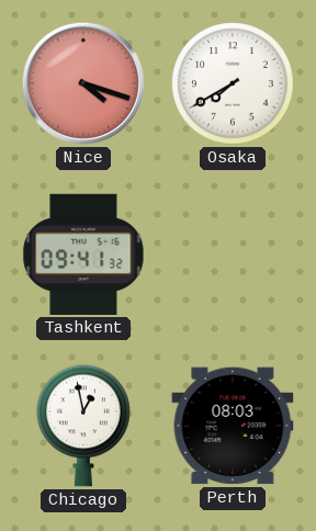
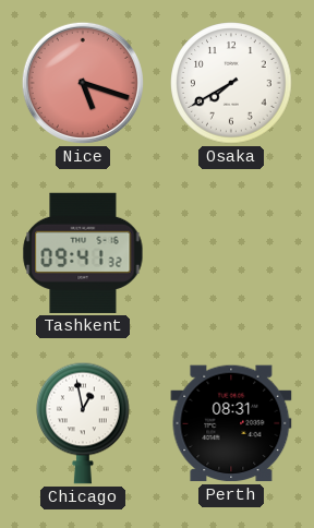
Nice: 4:18 -> 5:18
Perth: 08:03 -> 08:31
